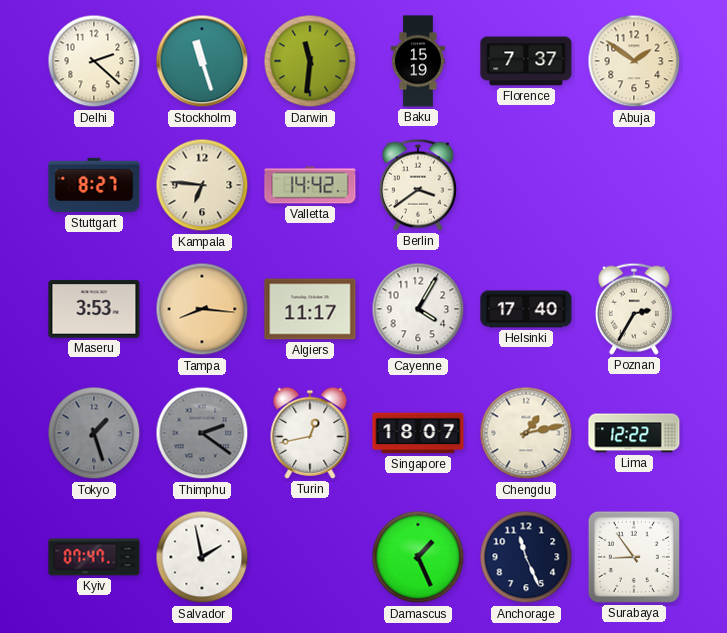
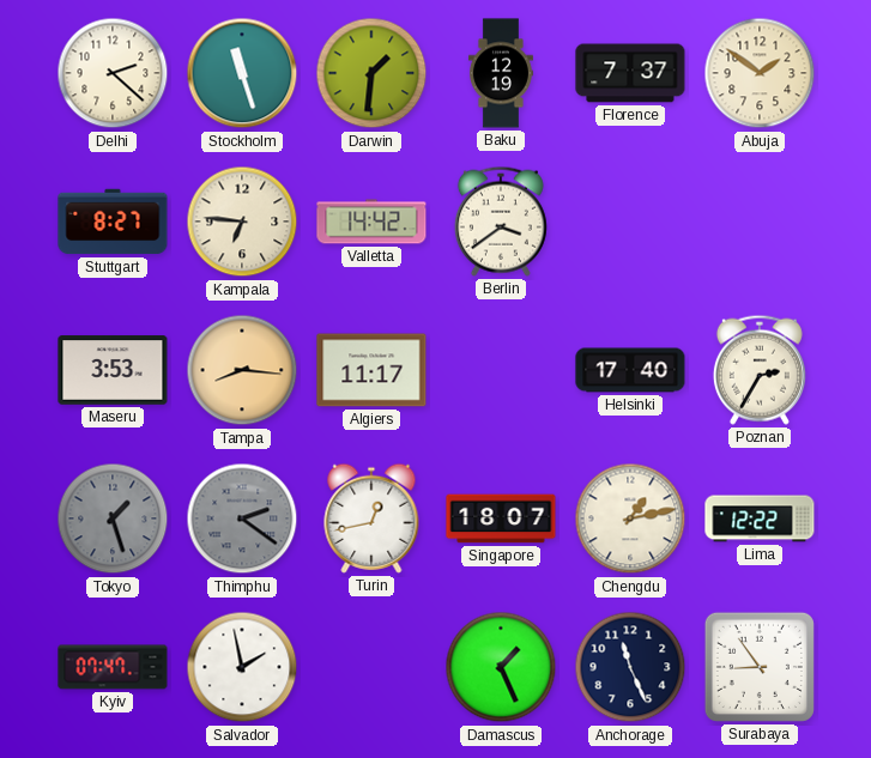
Darwin: 11:31 -> 1:31
Baku: 15:19 -> 12:19
Cayenne: 4:05 -> none
